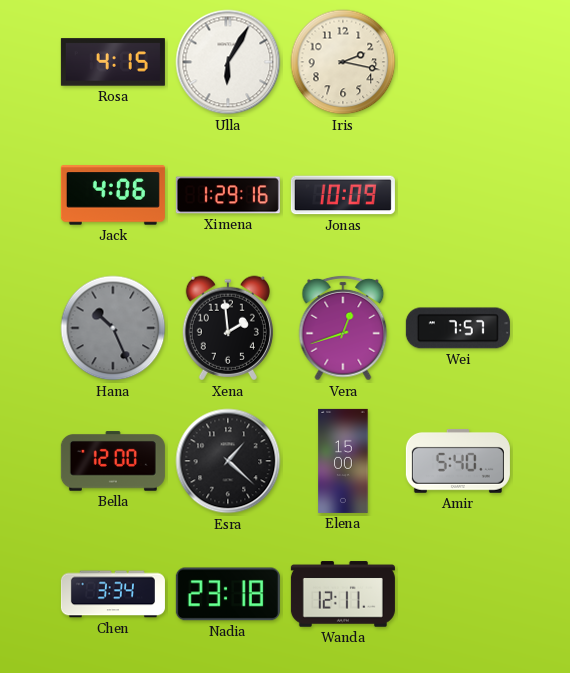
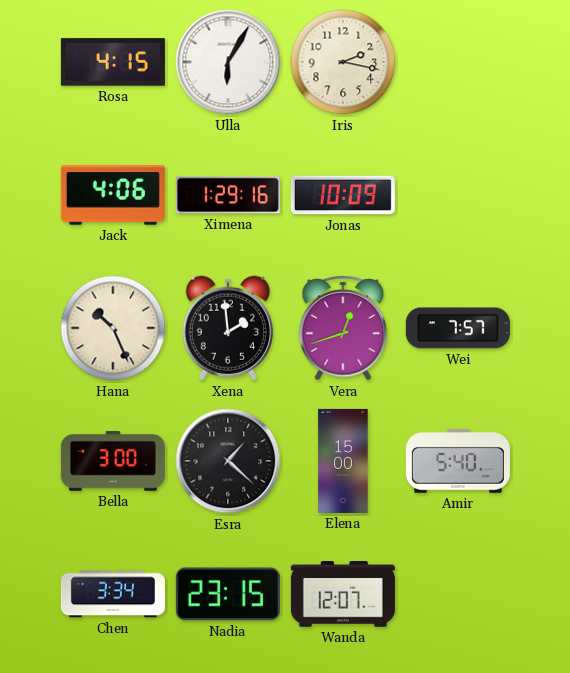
Hana dial: grey -> cream
Bella: 12:00 -> 3:00
Nadia: 23:18 -> 23:15
Wanda: 12:11 -> 12:07
